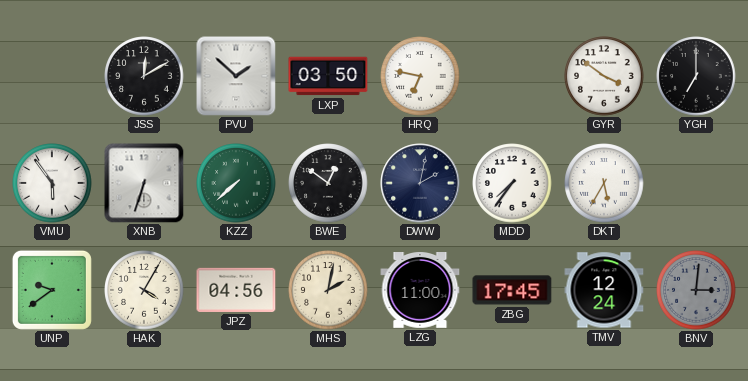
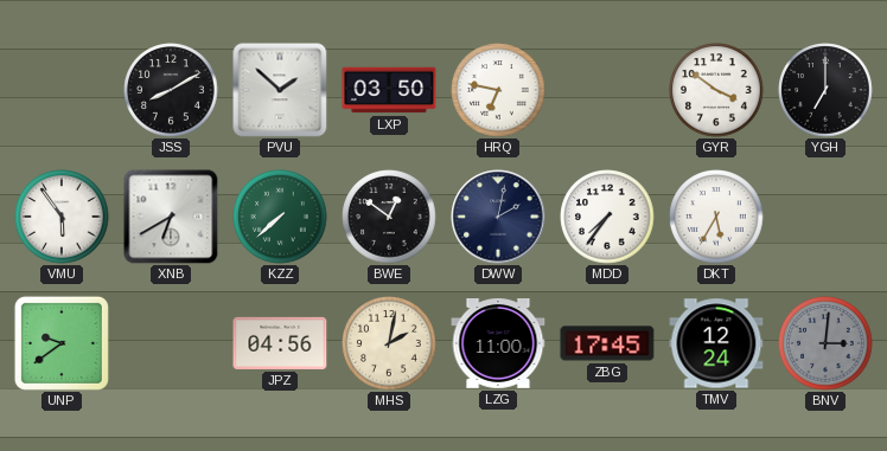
JSS: 12:10 -> 8:10
XNB: 6:33 -> 6:40
HAK: 4:05 -> none
